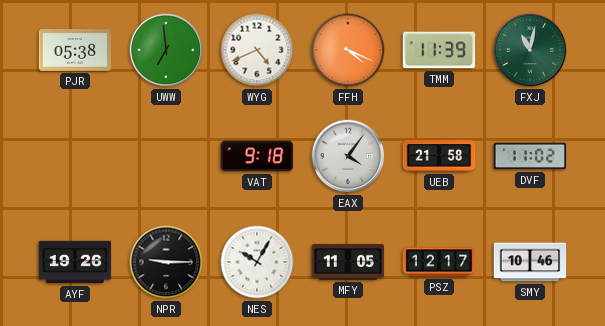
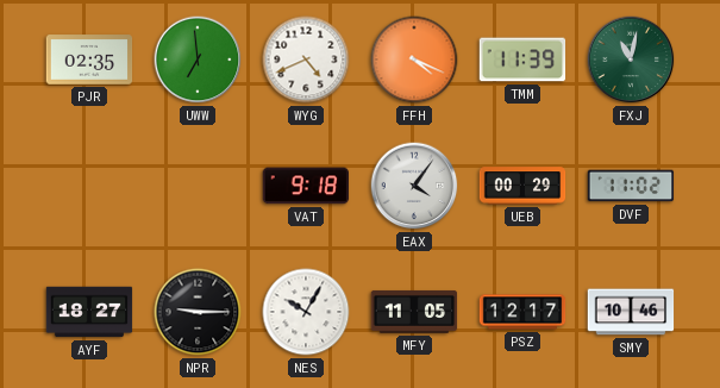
PJR: 05:38 -> 02:35
UEB: 21:58 -> 00:29
AYF: 19:26 -> 18:27
